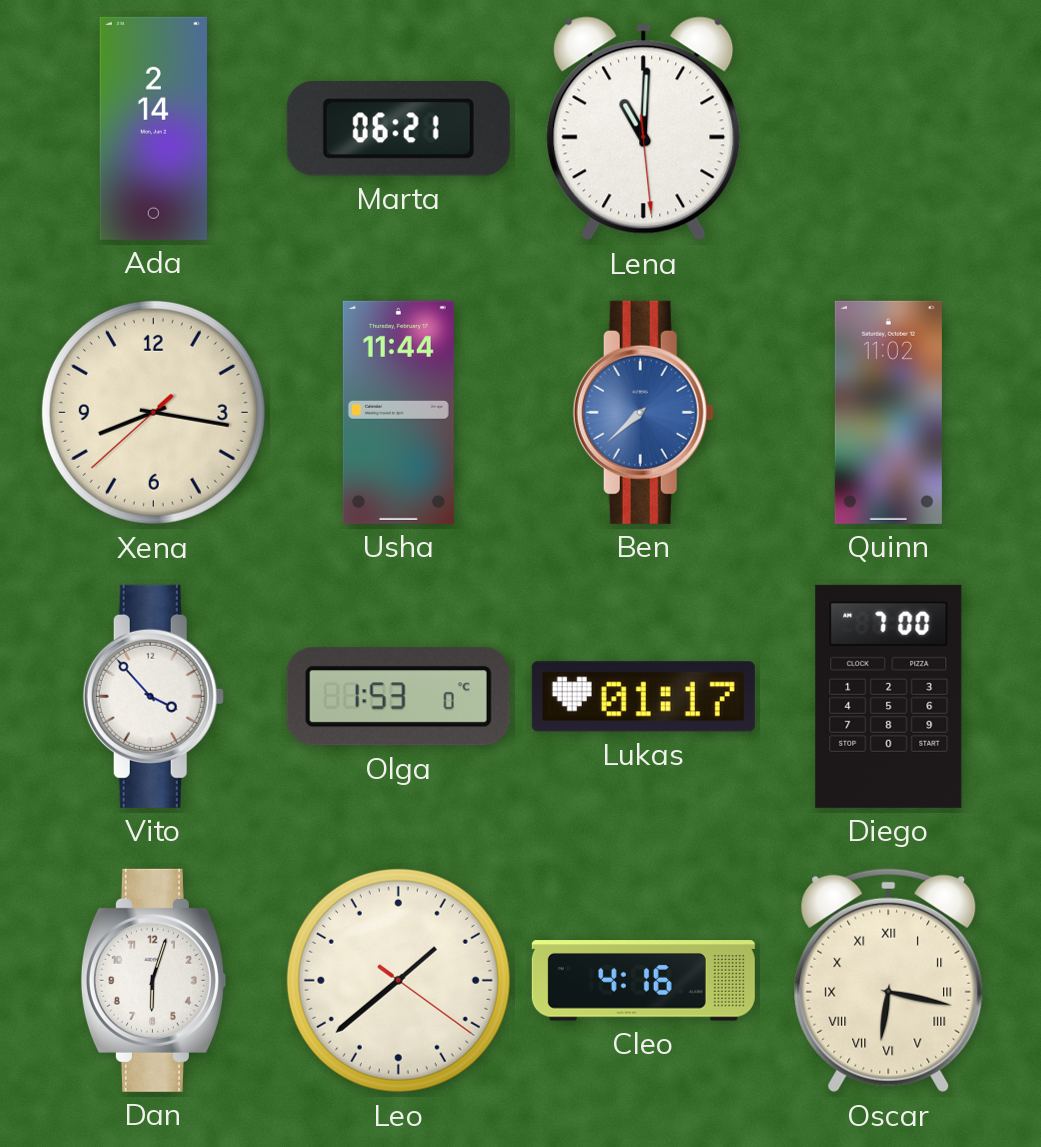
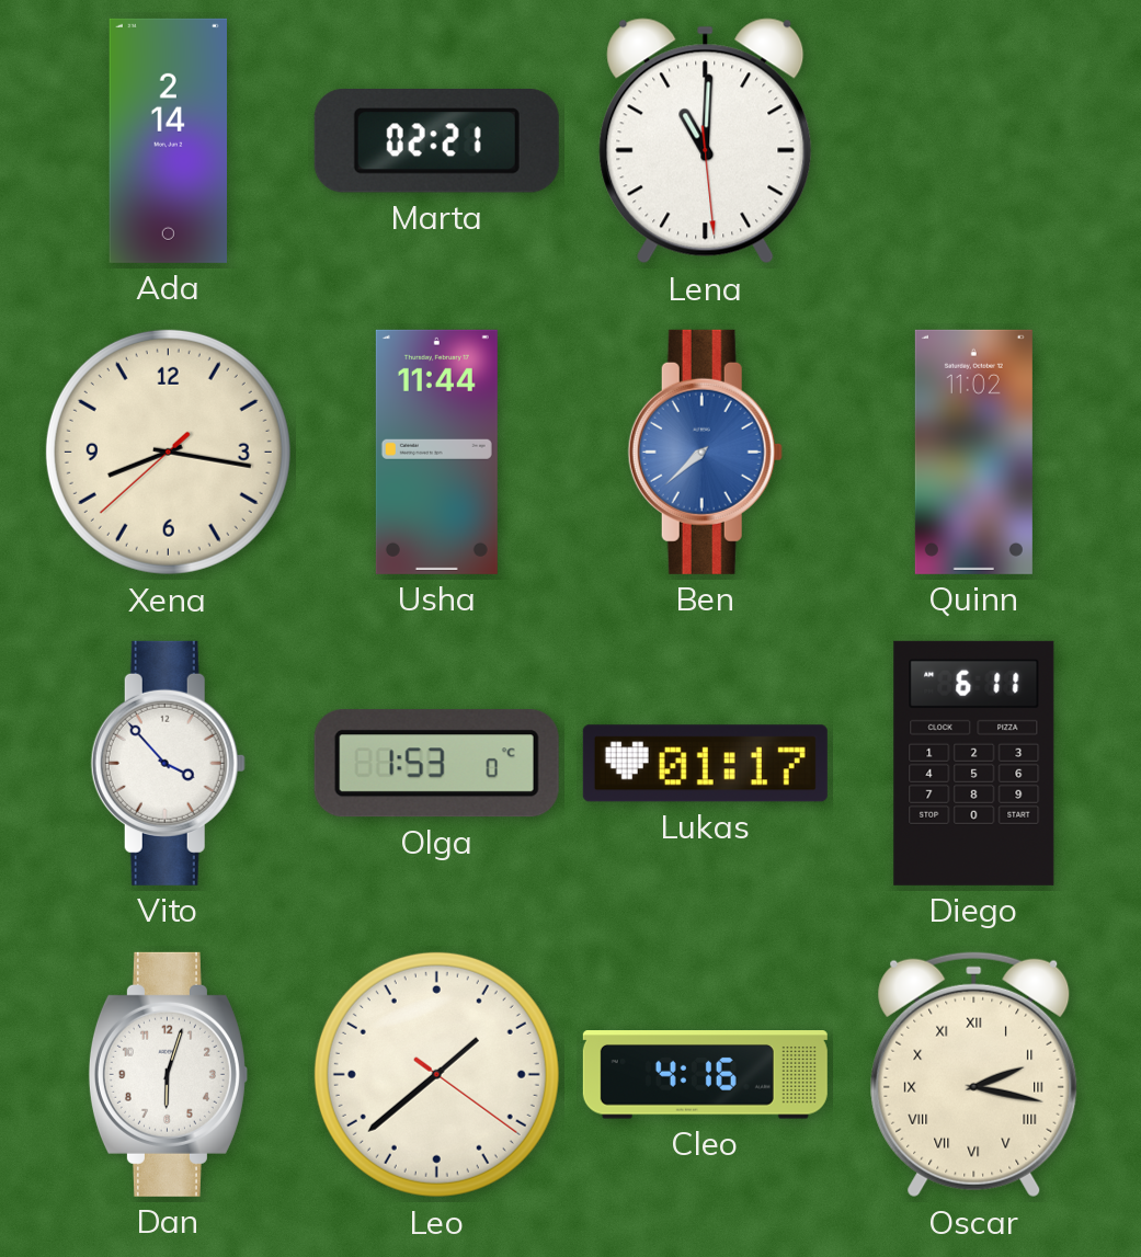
Marta: 06:21 -> 02:21
Diego: 7:00 -> 6:11
Oscar: 6:17 -> 2:17
